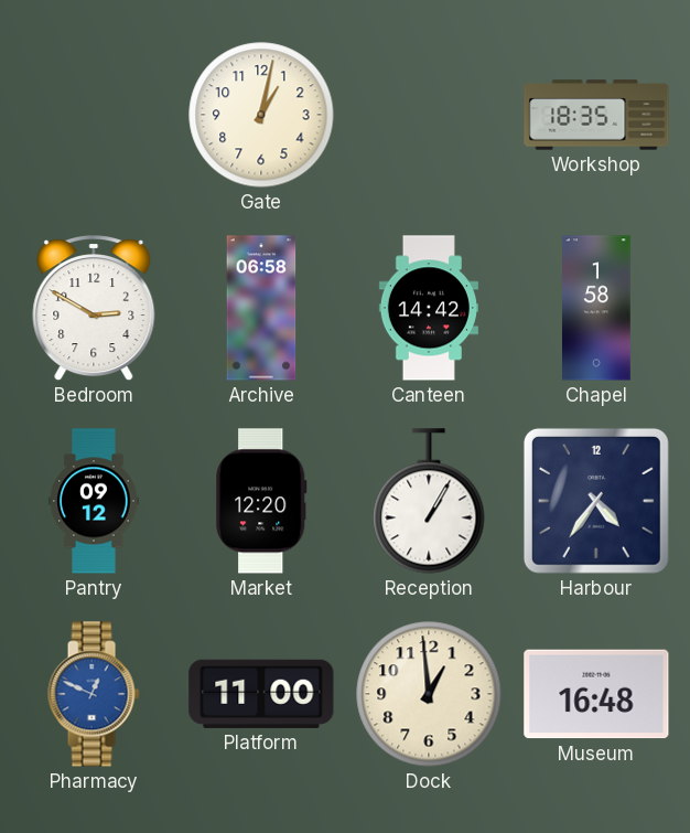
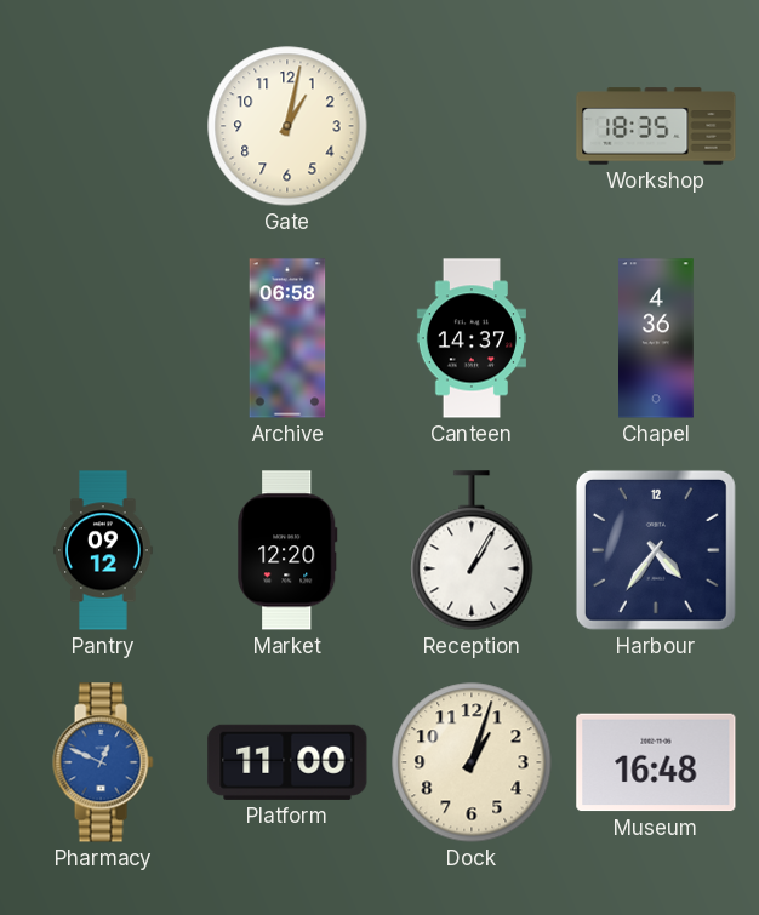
Bedroom: 2:50 -> none
Canteen: 14:42 -> 14:37
Chapel: 1:58 -> 4:36
Dock: 12:59 -> 1:03
